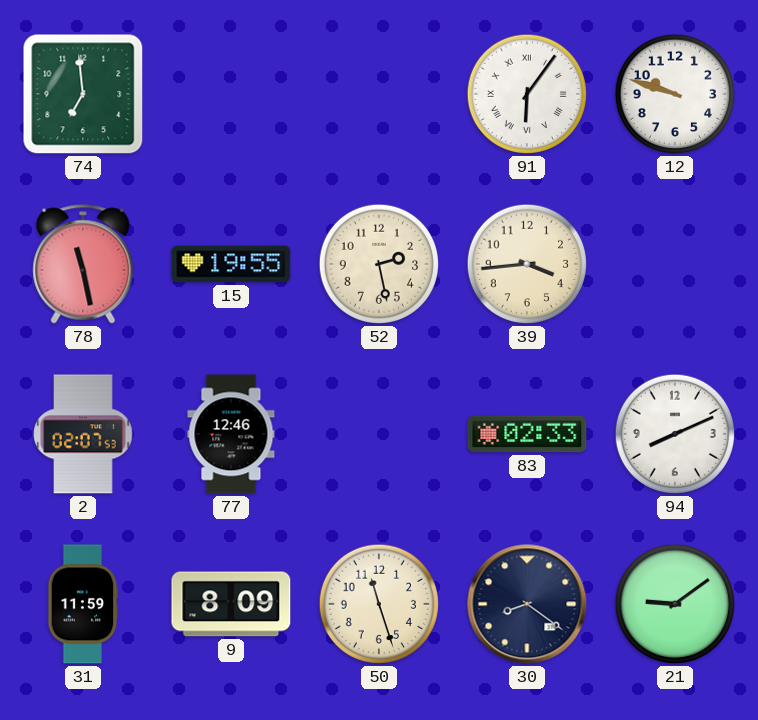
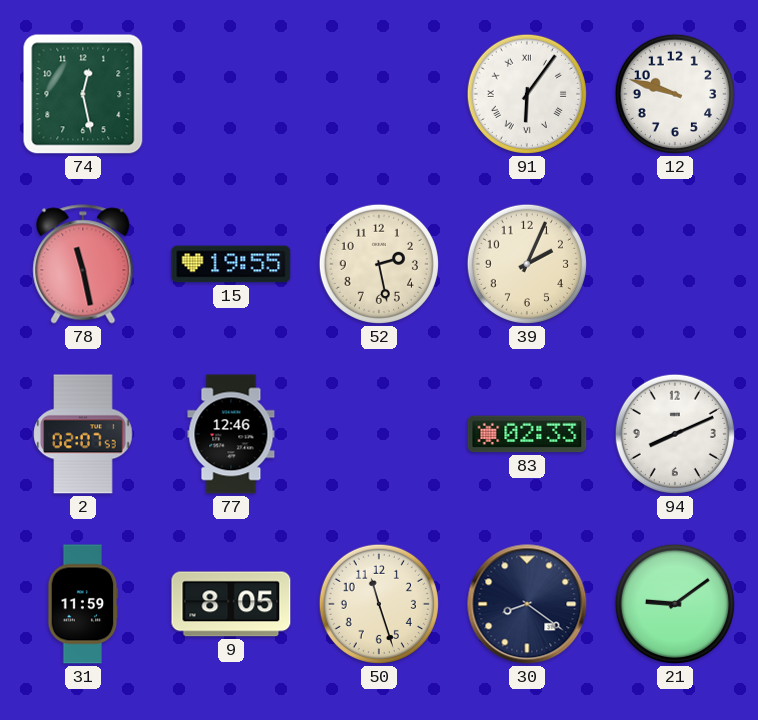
74: 6:59 -> 12:28
39: 3:44 -> 2:04
9: 8:09 -> 8:05
